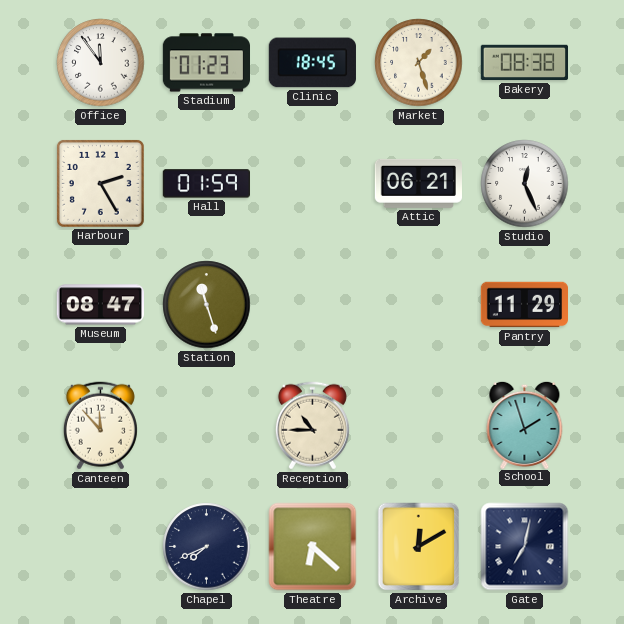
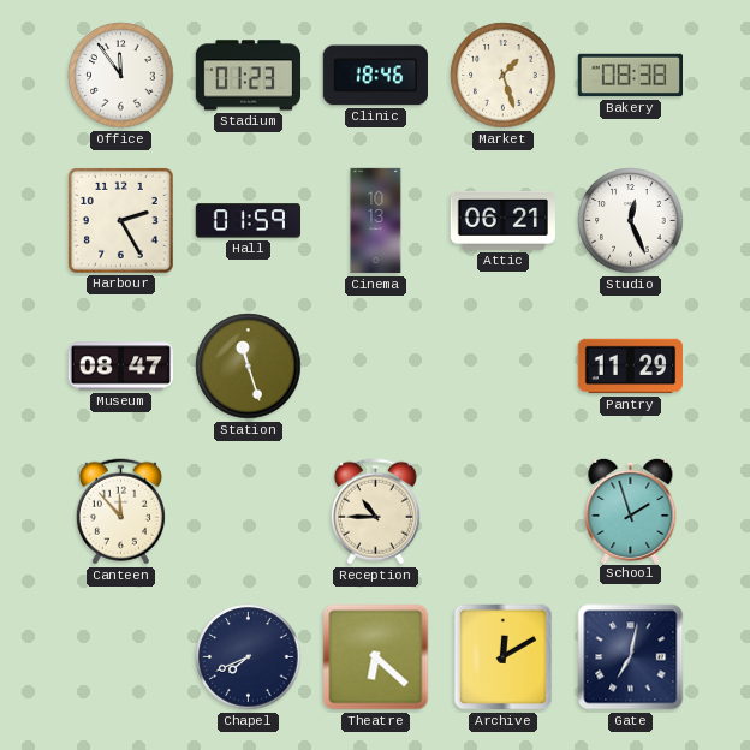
Clinic: 18:45 -> 18:46
Cinema: none -> 10:13
